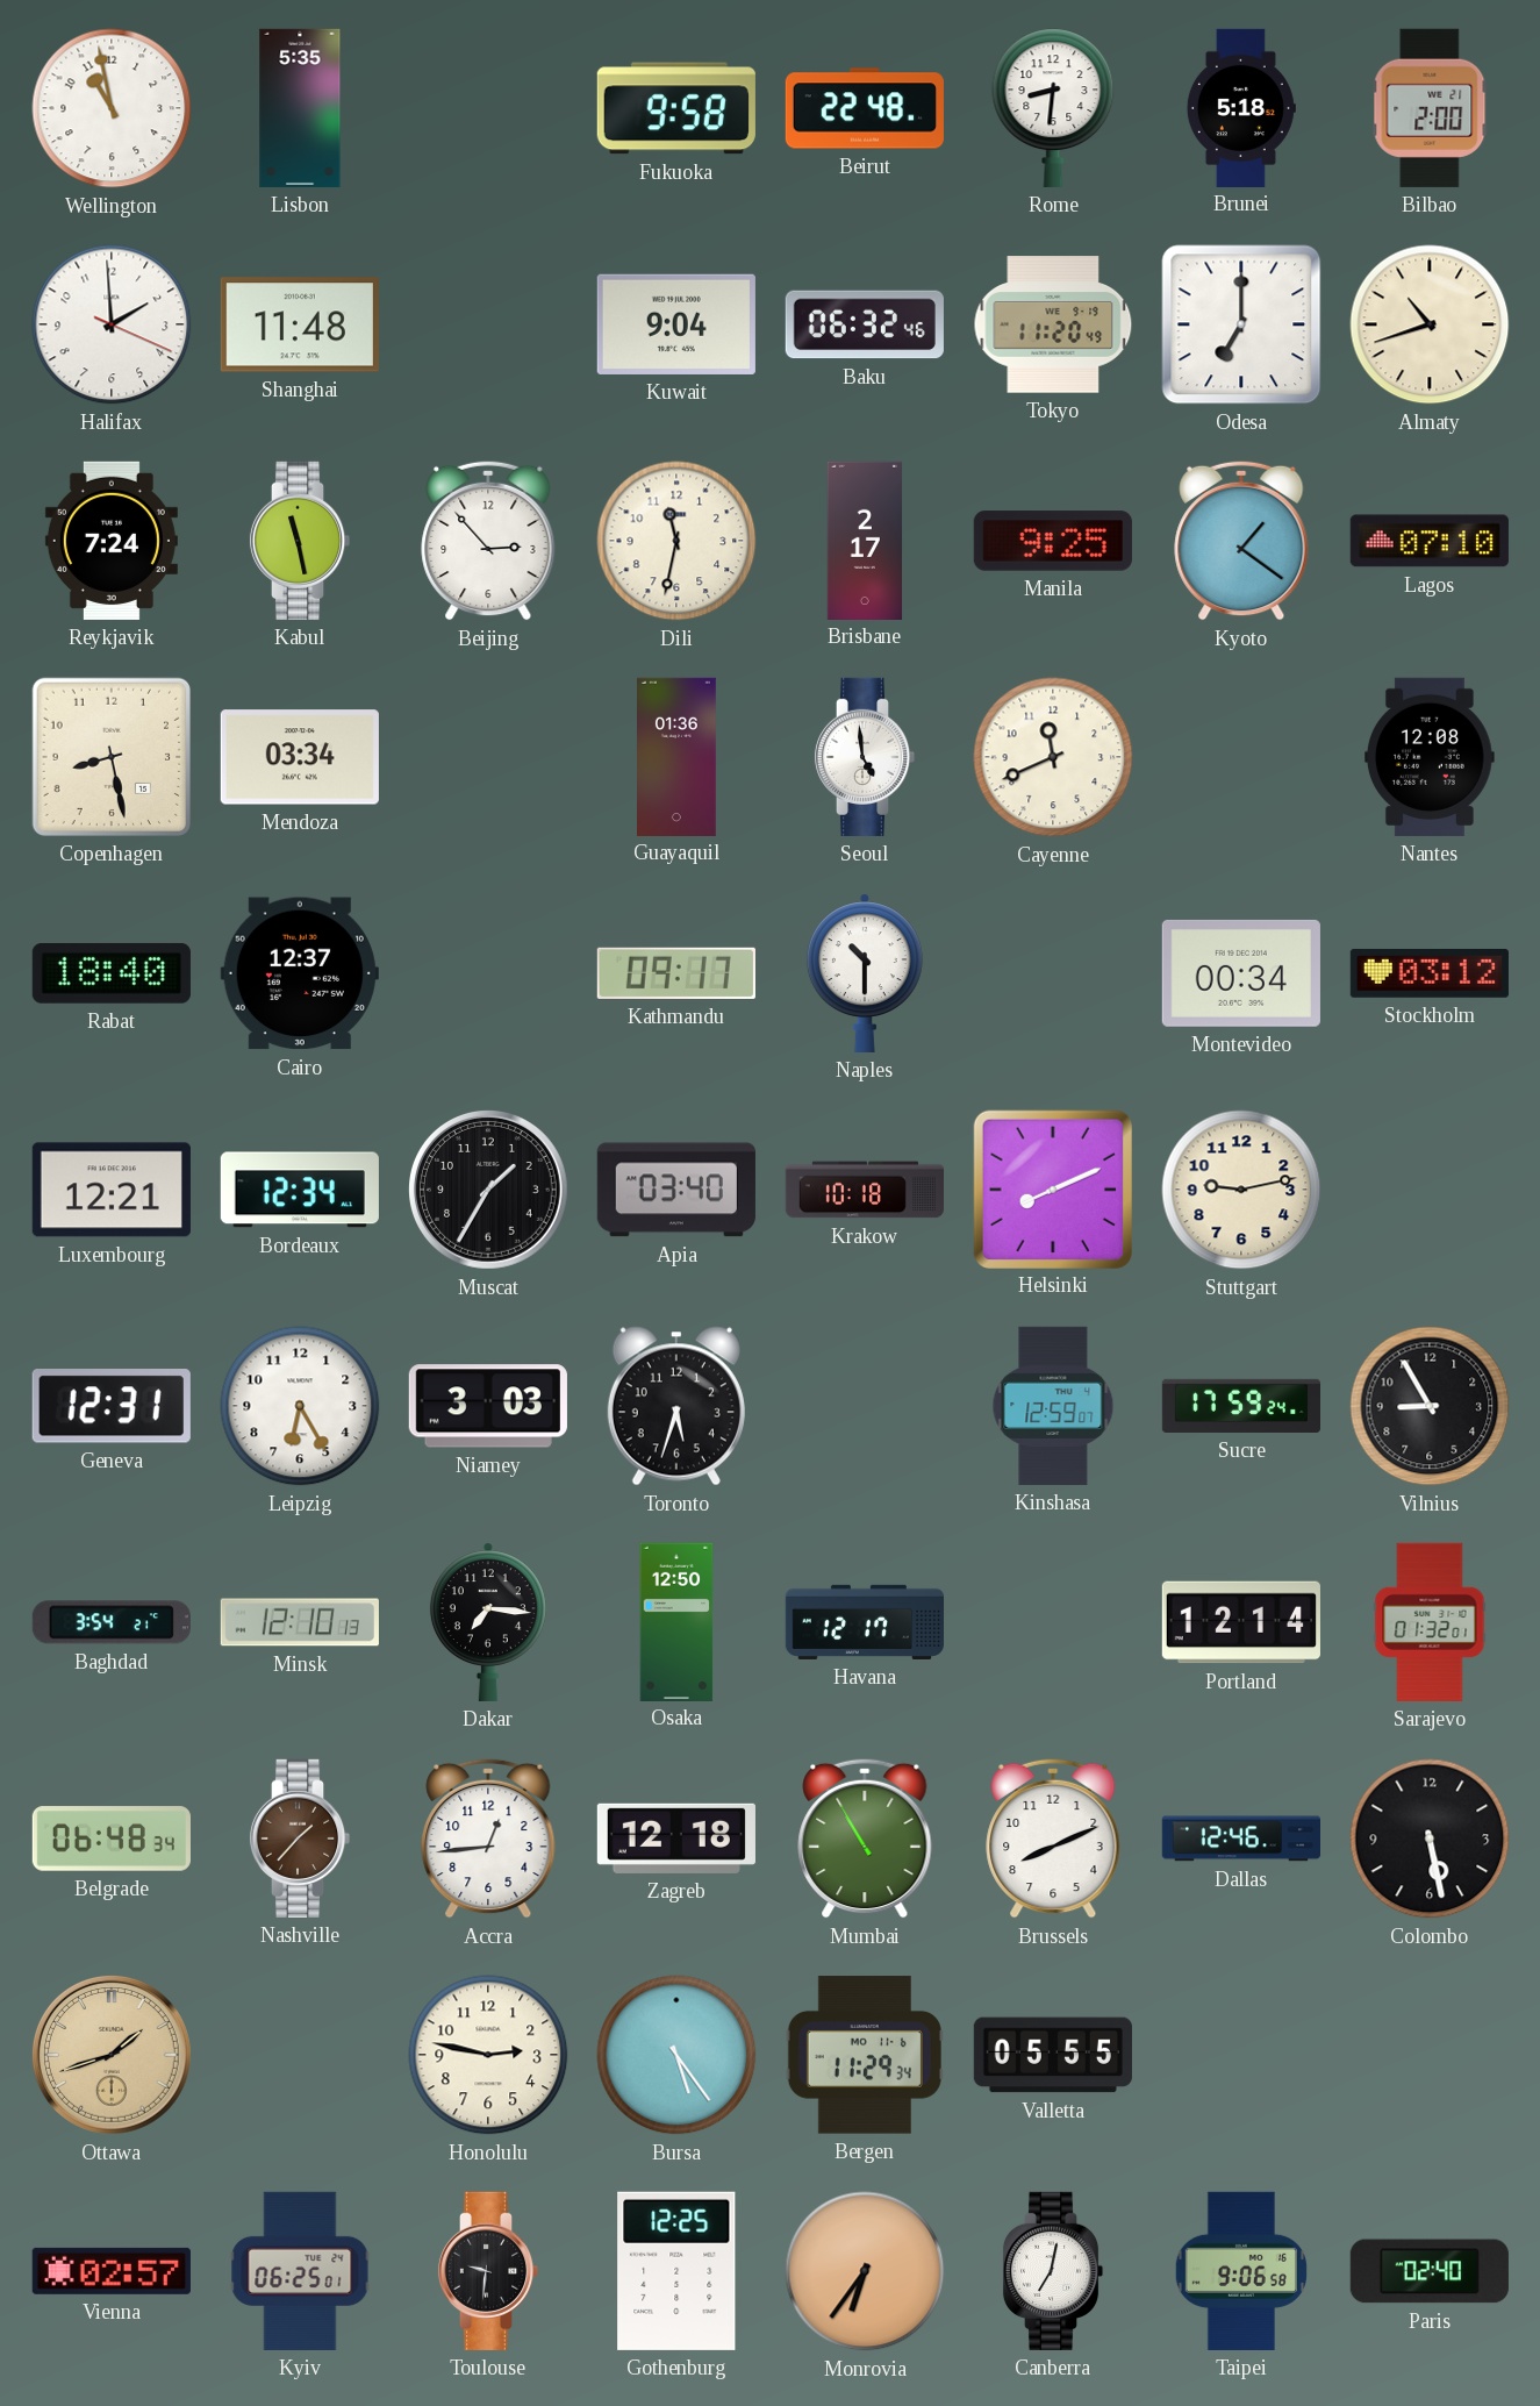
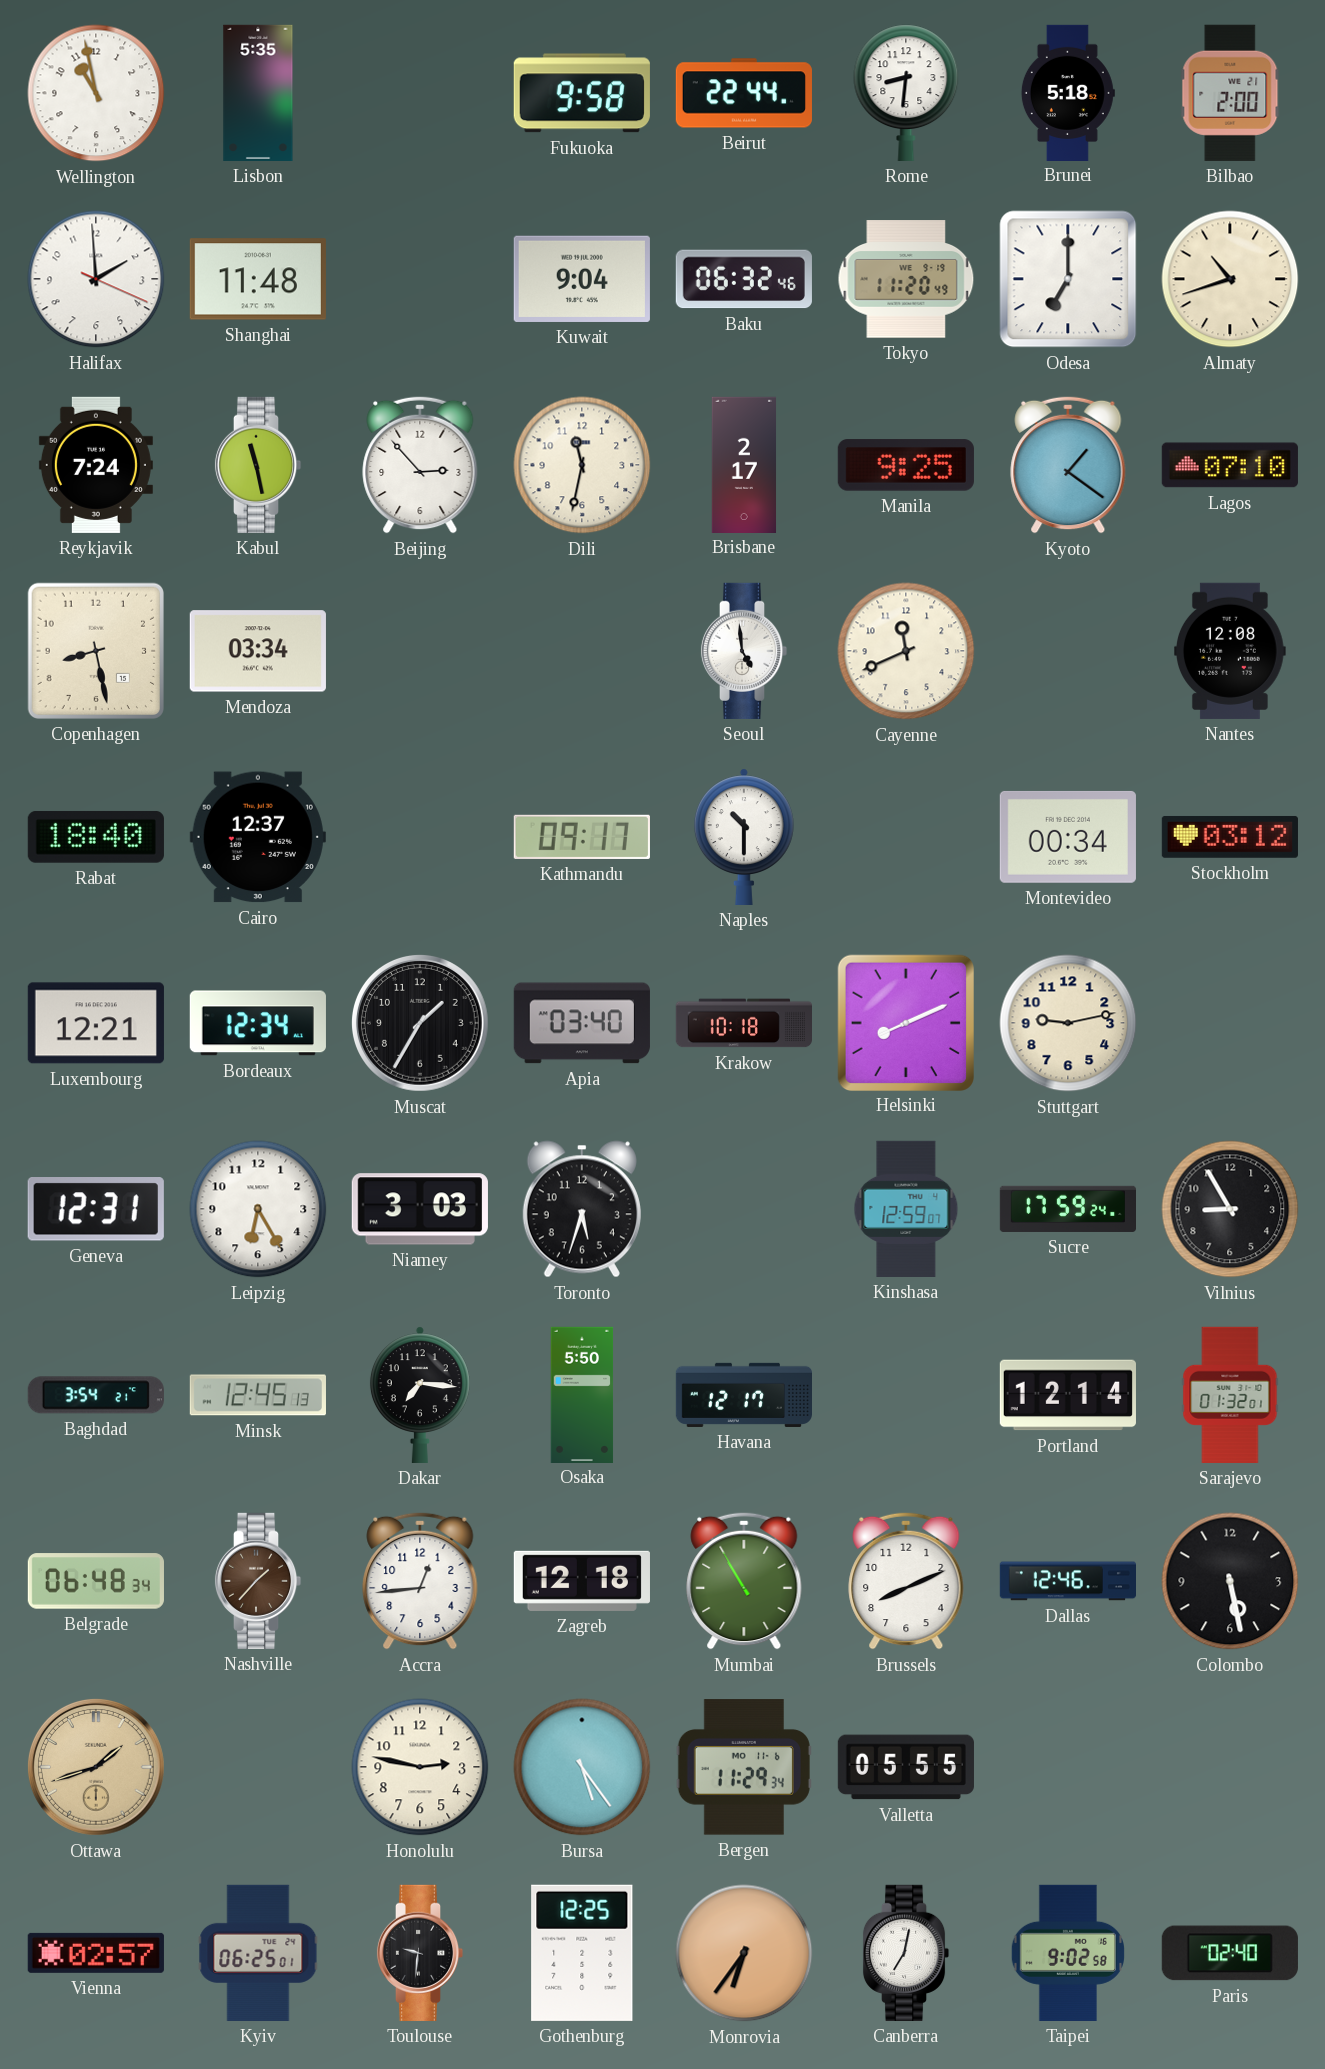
Beirut: 22:48 -> 22:44
Guayaquil: 01:36 -> none
Minsk: 12:10 -> 12:45
Osaka: 12:50 -> 5:50
Taipei: 9:06 -> 9:02
